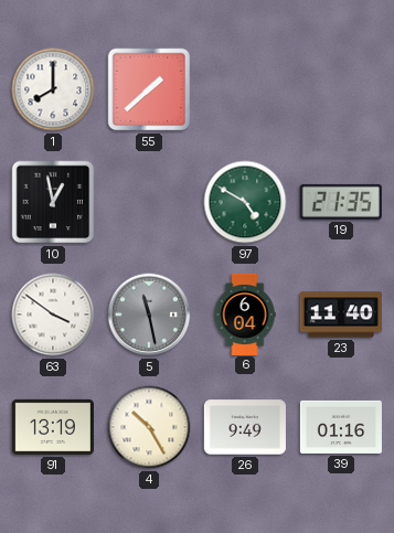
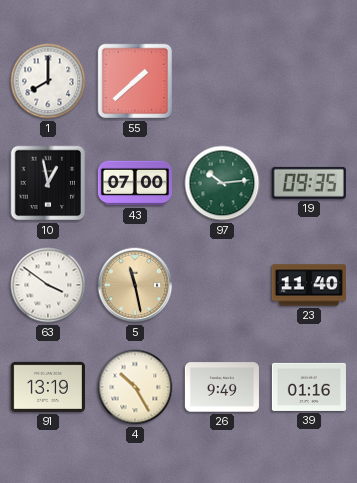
43: none -> 07:00
97: 4:50 -> 10:14
19: 21:35 -> 09:35
5 dial: grey -> champagne
6: 6:04 -> none
